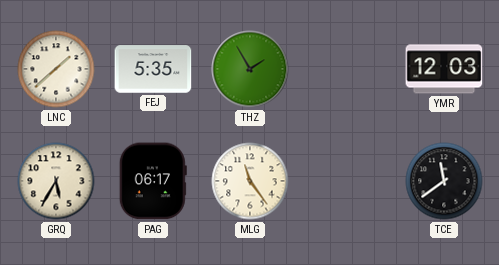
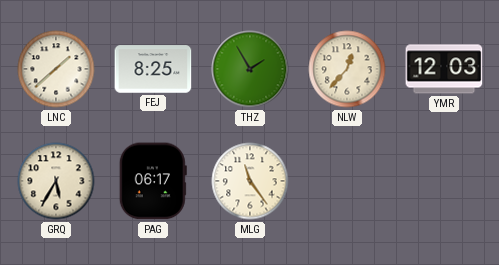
FEJ: 5:35 -> 8:25
NLW: none -> 12:37
TCE: 11:39 -> none
